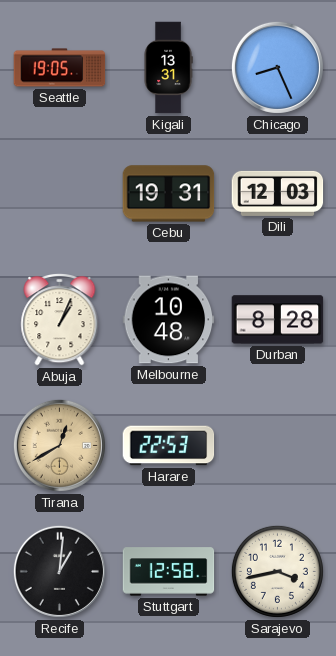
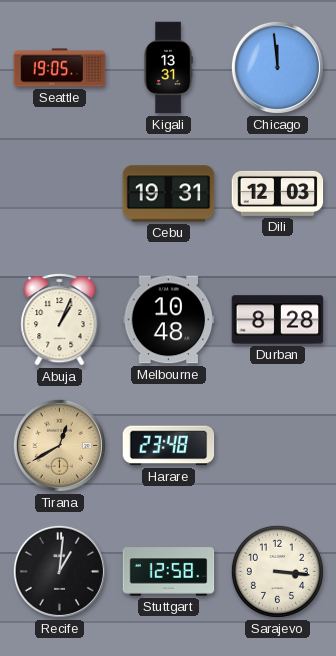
Chicago: 8:26 -> 11:59
Harare: 22:53 -> 23:48
Sarajevo: 3:43 -> 3:16
